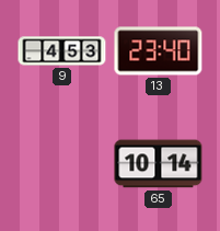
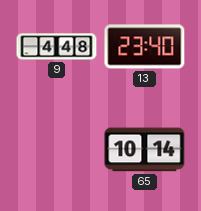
9: 4:53 -> 4:48
